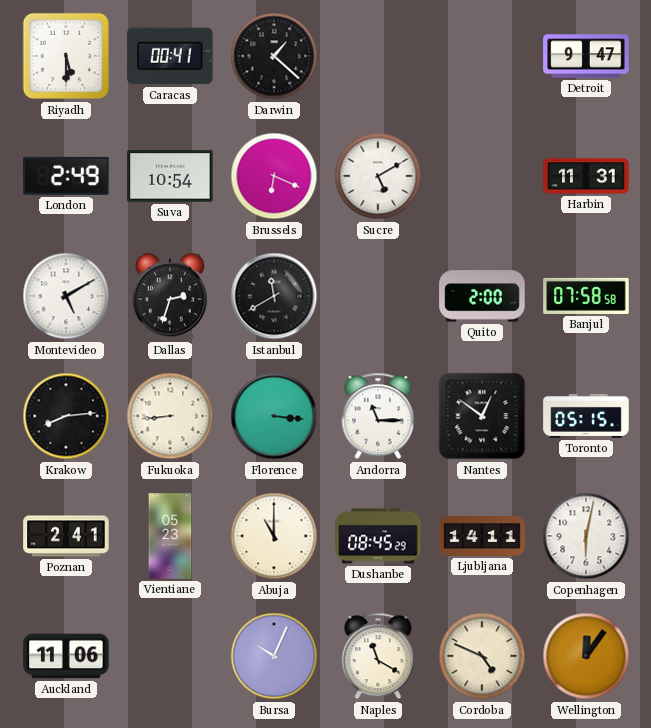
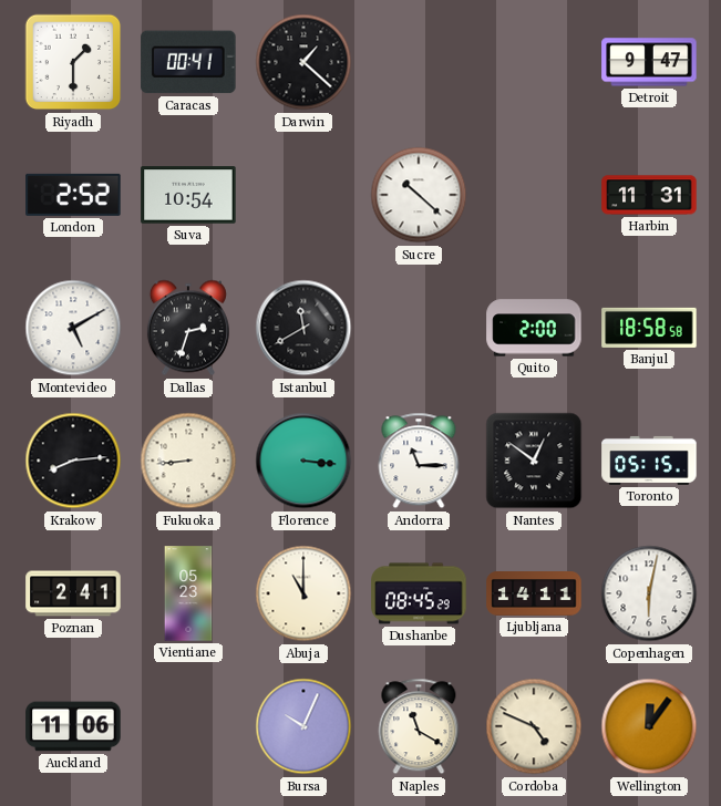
Riyadh: 5:30 -> 1:30
London: 2:49 -> 2:52
Brussels: 6:19 -> none
Sucre: 5:10 -> 10:22
Banjul: 07:58 -> 18:58
